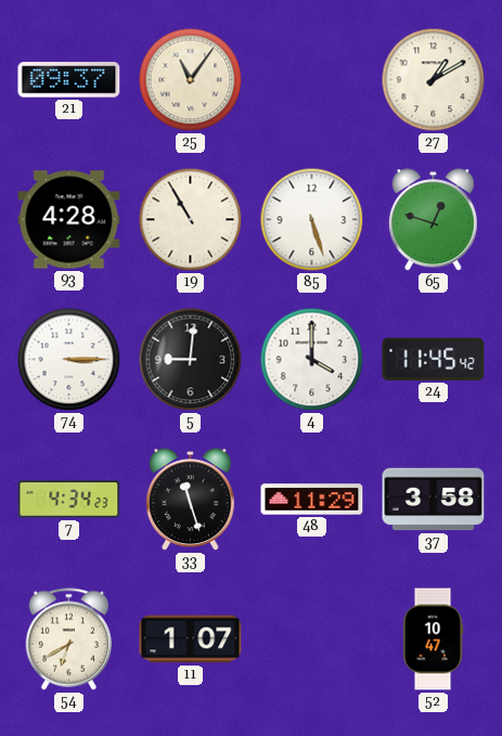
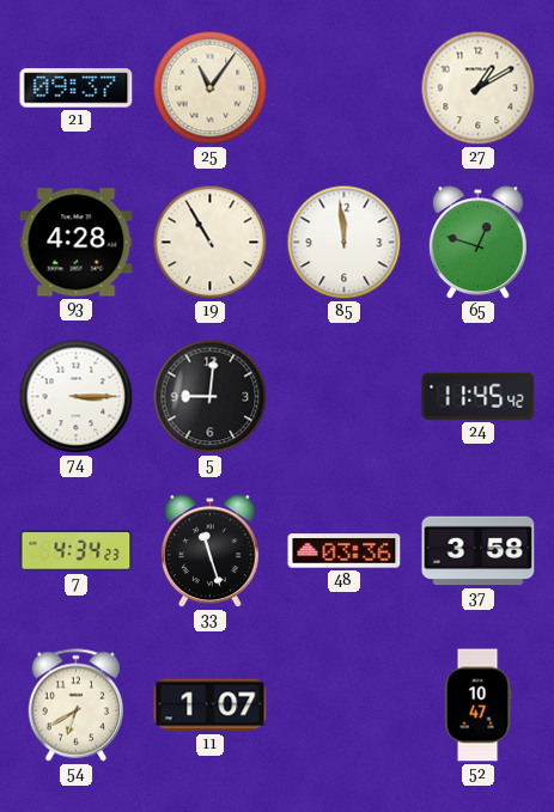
85: 5:27 -> 11:59
4: 4:00 -> none
48: 11:29 -> 03:36
